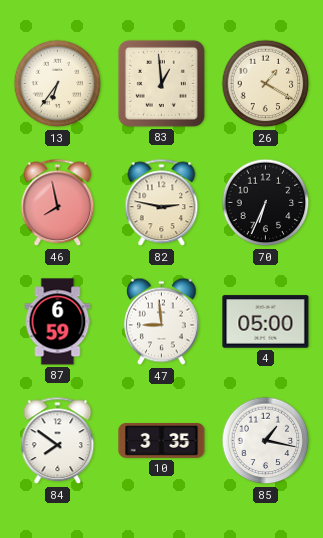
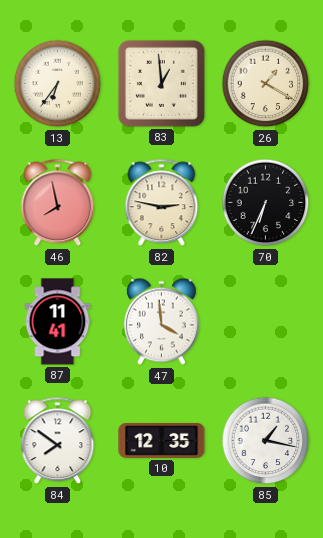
87: 6:59 -> 11:41
47: 8:59 -> 3:59
4: 05:00 -> none
10: 3:35 -> 12:35
